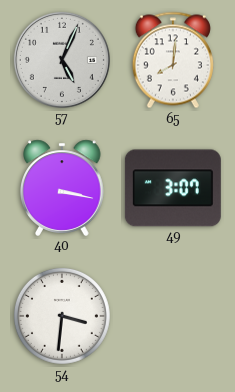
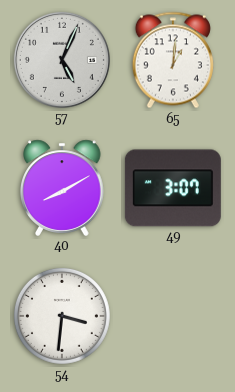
65: 8:01 -> 1:01
40: 3:17 -> 8:10
